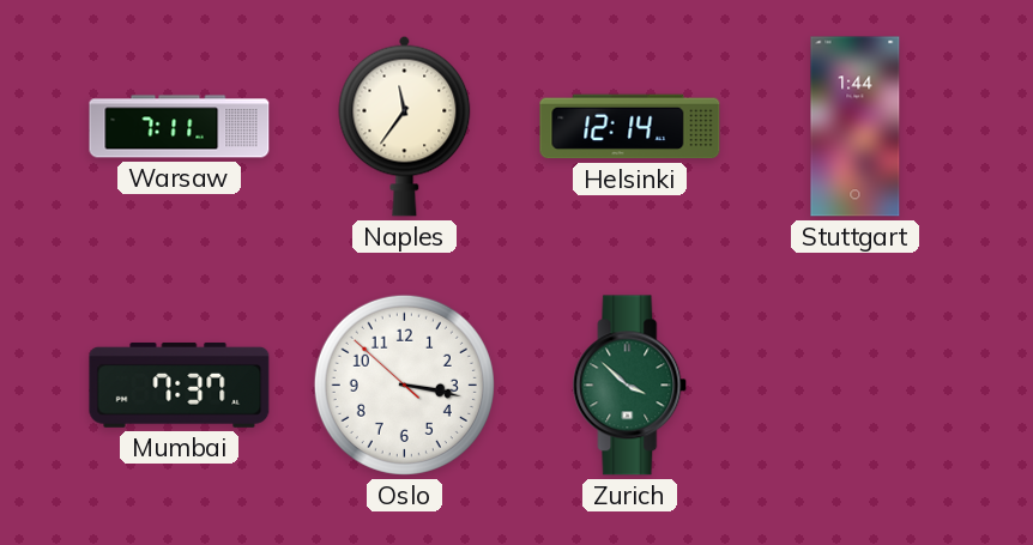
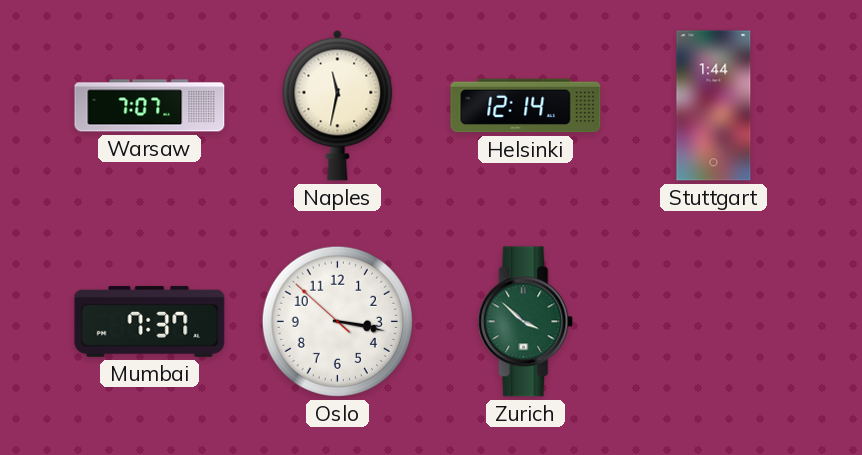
Warsaw: 7:11 -> 7:07
Naples: 11:36 -> 11:32
